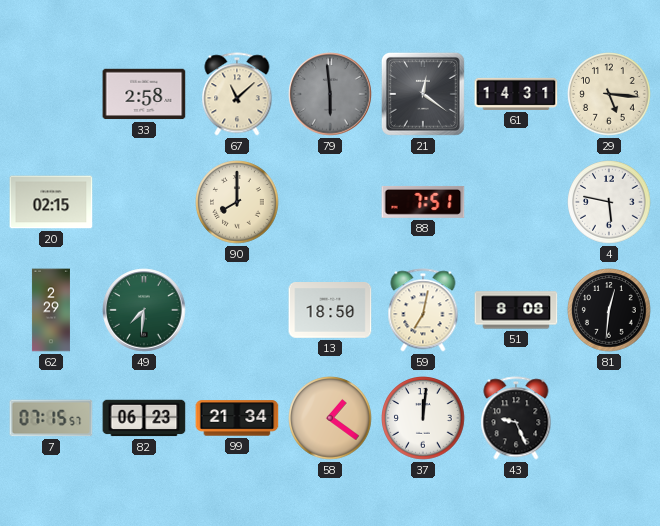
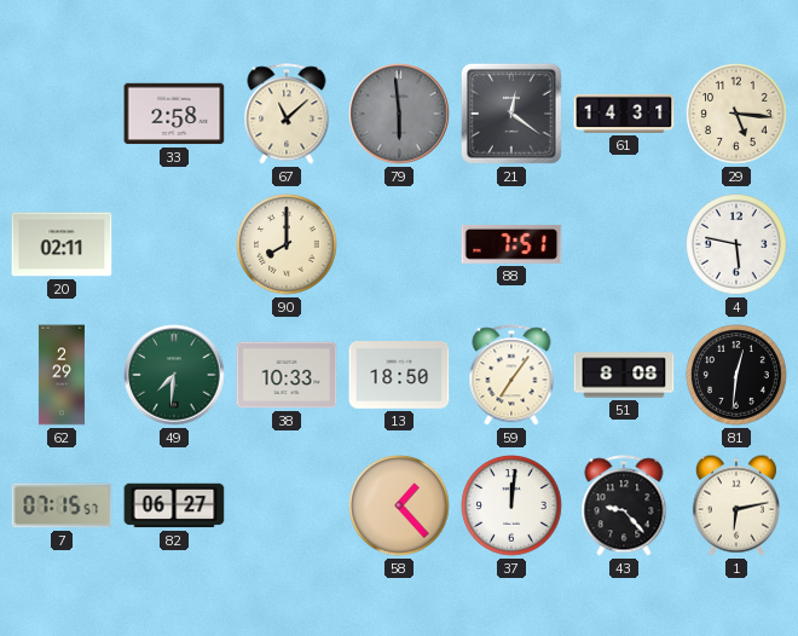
20: 02:15 -> 02:11
38: none -> 10:33
59: 7:02 -> 7:06
82: 06:23 -> 06:27
99: 21:34 -> none
58: 1:21 -> 1:23
43: 9:26 -> 9:23
1: none -> 6:13
